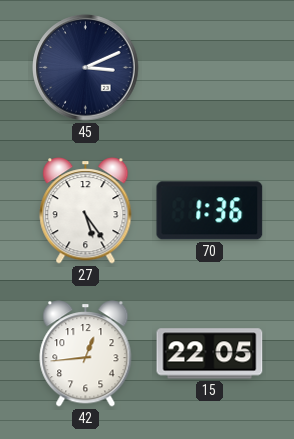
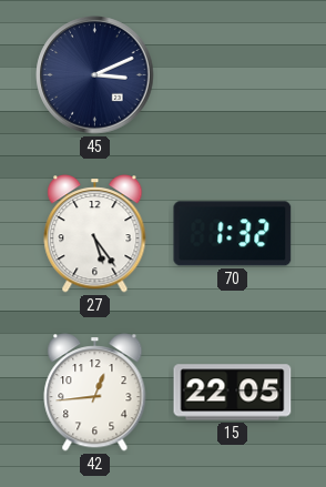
70: 1:36 -> 1:32
